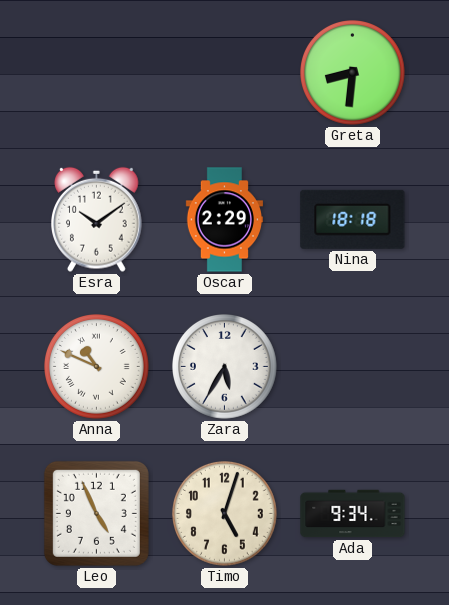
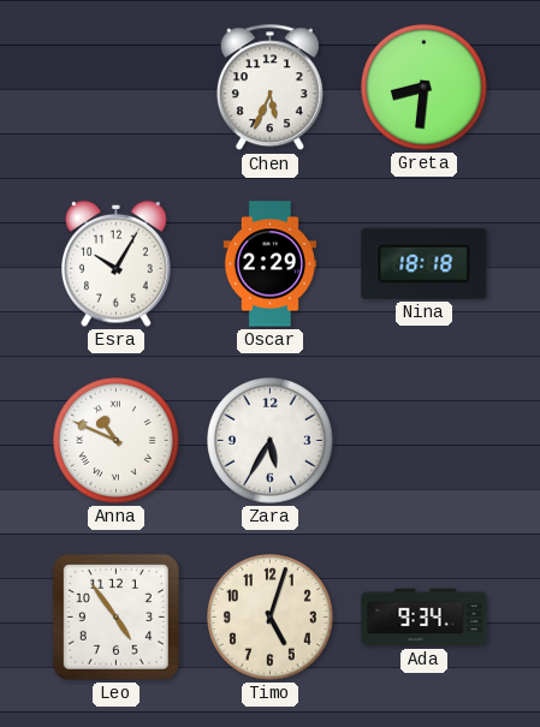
Chen: none -> 5:34
Esra: 10:09 -> 10:05
Leo: 4:56 -> 4:54
